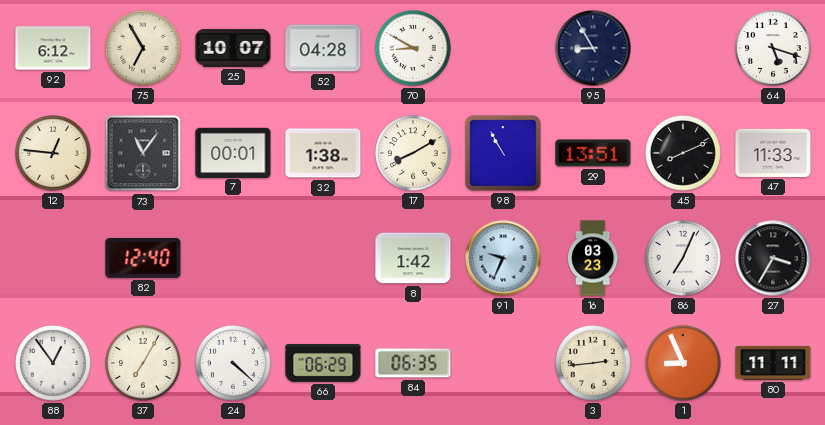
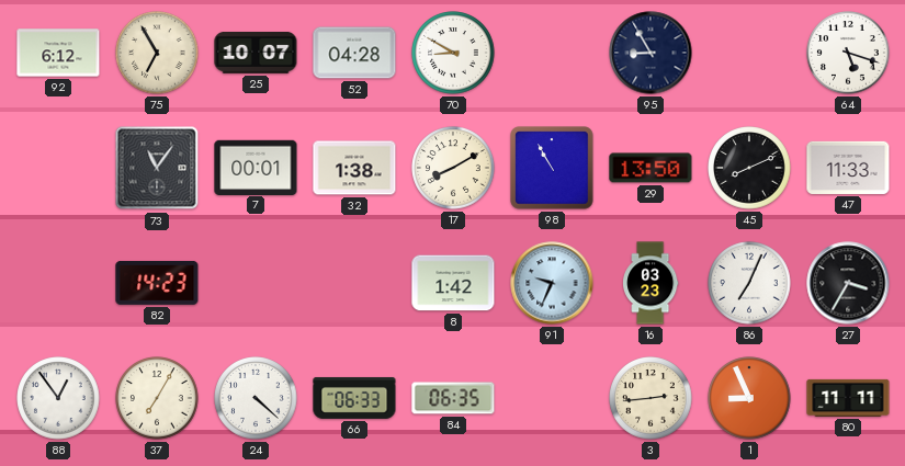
12: 12:46 -> none
29: 13:51 -> 13:50
82: 12:40 -> 14:23
66: 06:29 -> 06:33
